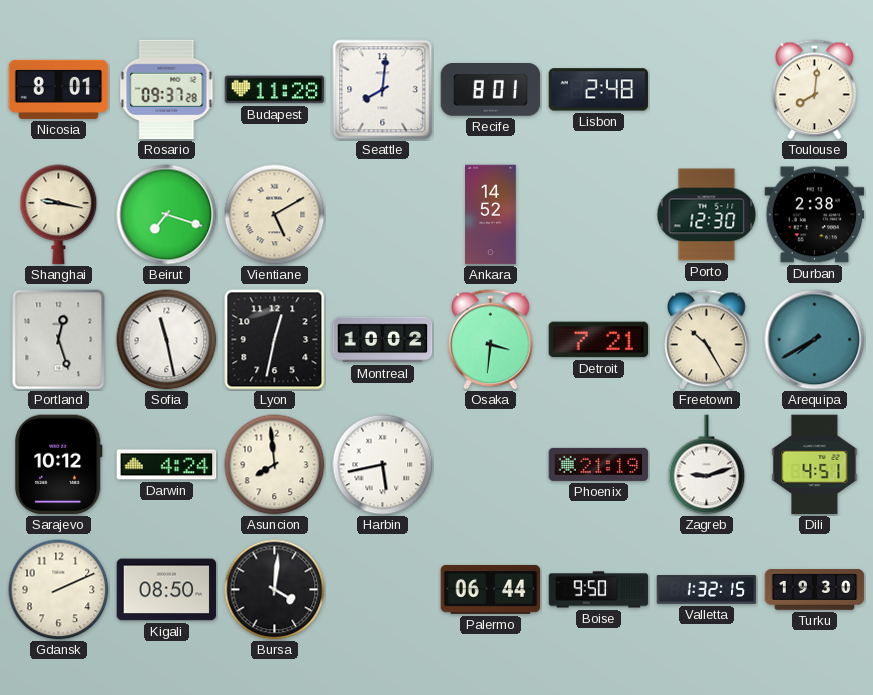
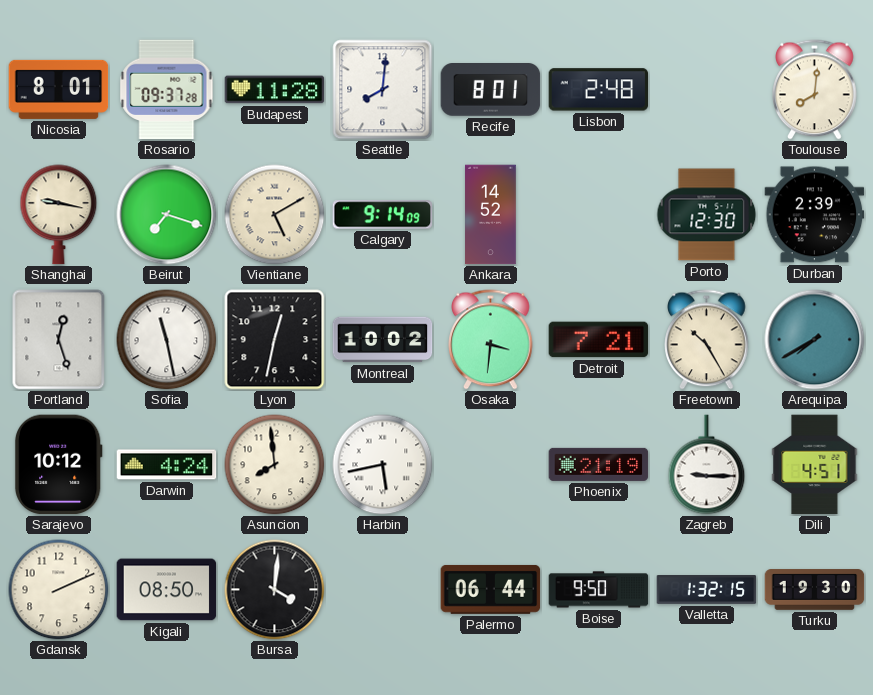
Calgary: none -> 9:14
Durban: 2:38 -> 2:39
Zagreb: 9:12 -> 9:15
